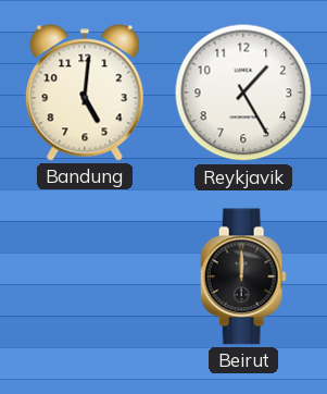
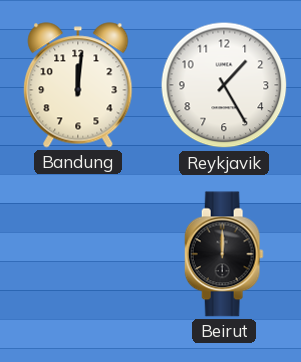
Bandung: 5:01 -> 12:01
